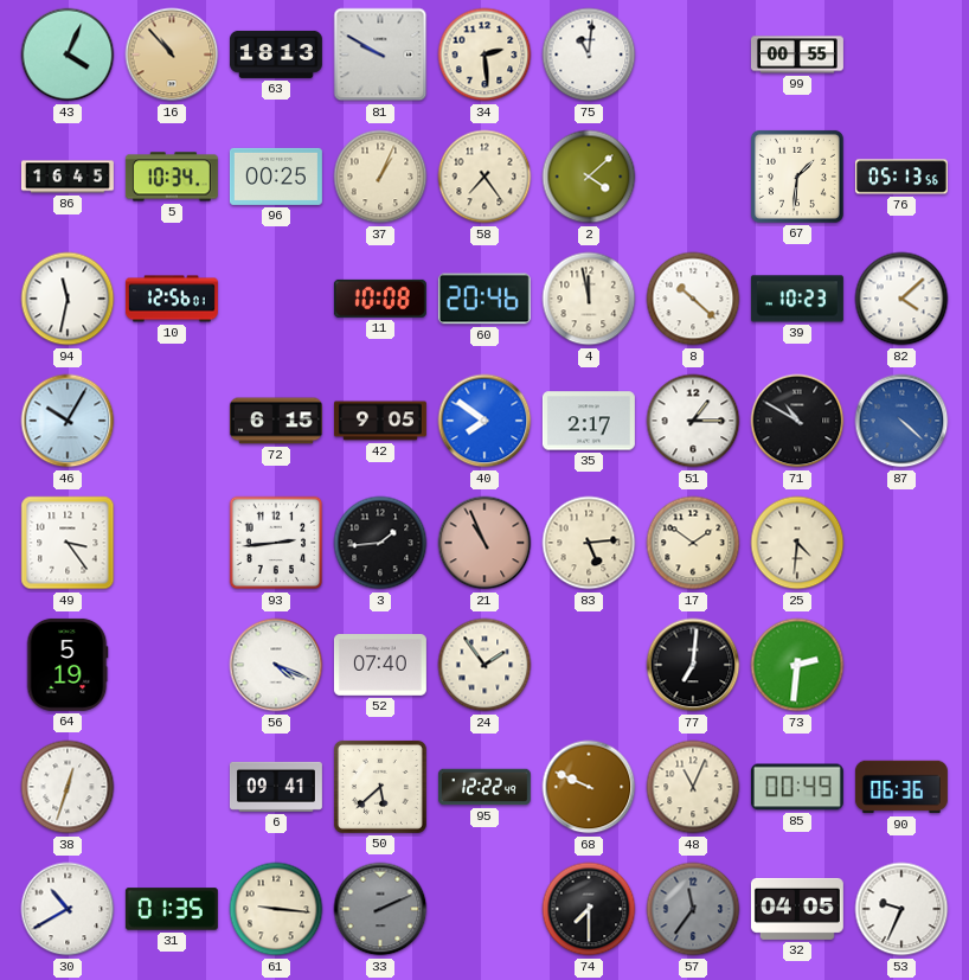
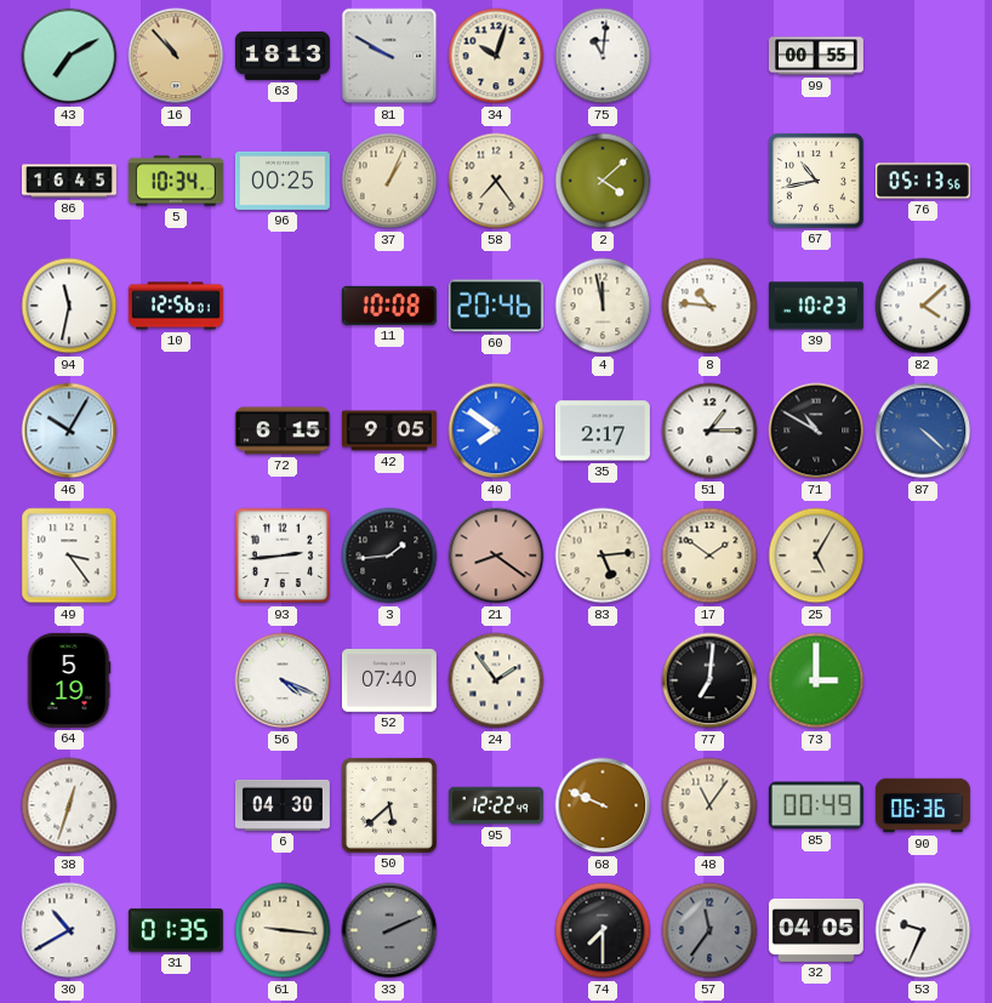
43: 4:04 -> 7:10
34: 2:29 -> 10:03
67: 1:31 -> 10:43
8: 10:22 -> 10:46
21: 10:56 -> 8:21
25: 4:31 -> 5:05
73: 2:31 -> 3:00
6: 09:41 -> 04:30
48: 11:04 -> 11:06
